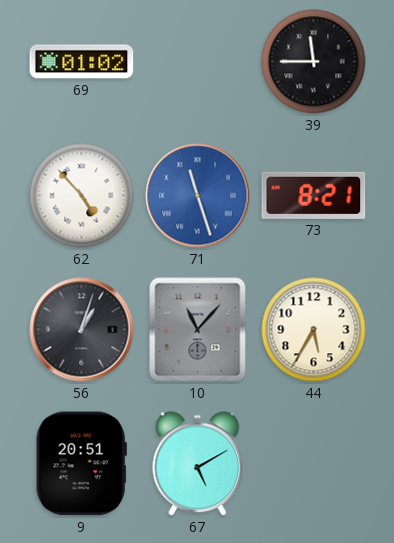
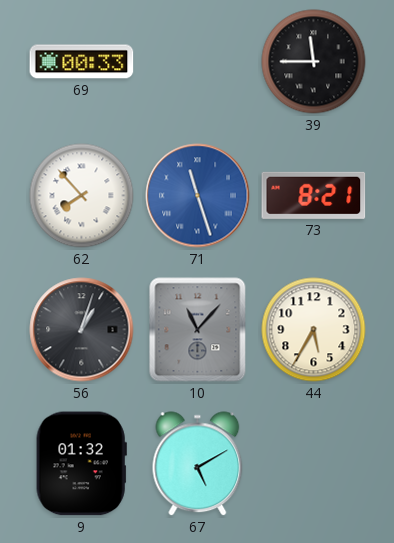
69: 01:02 -> 00:33
62: 4:53 -> 7:53
9: 20:51 -> 01:32
